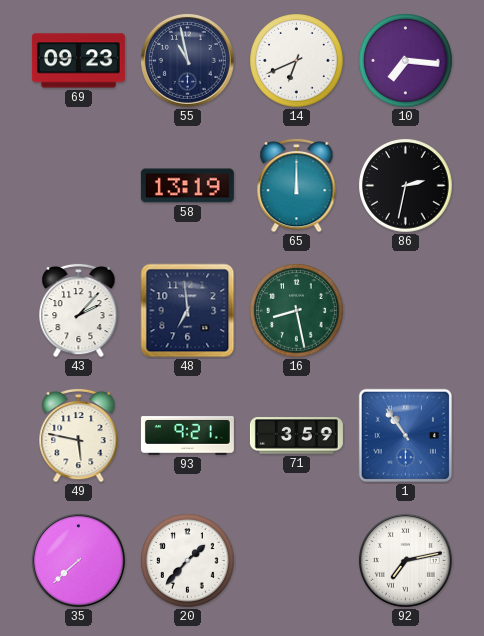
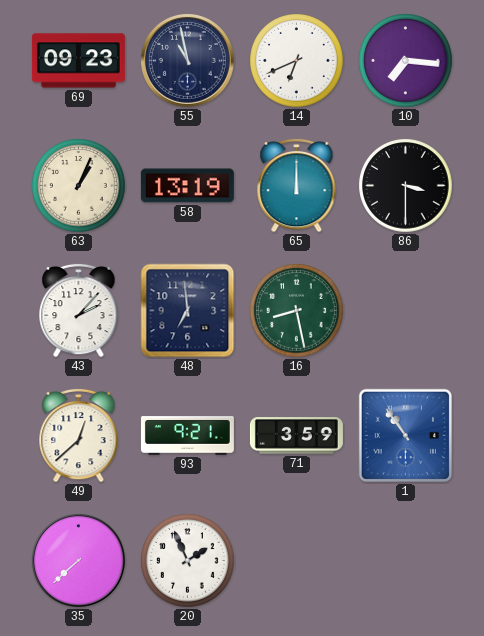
63: none -> 1:04
86: 2:32 -> 3:30
49: 5:47 -> 12:38
20: 1:37 -> 1:56
92: 7:13 -> none
